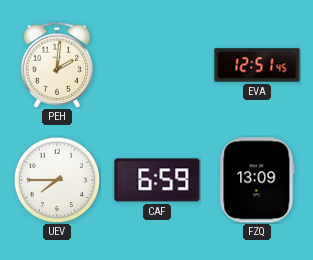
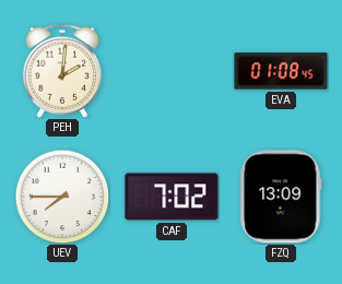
EVA: 12:51 -> 01:08
CAF: 6:59 -> 7:02
